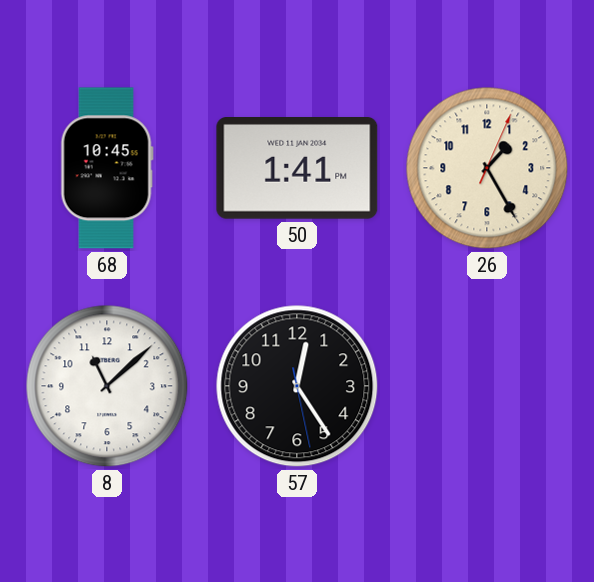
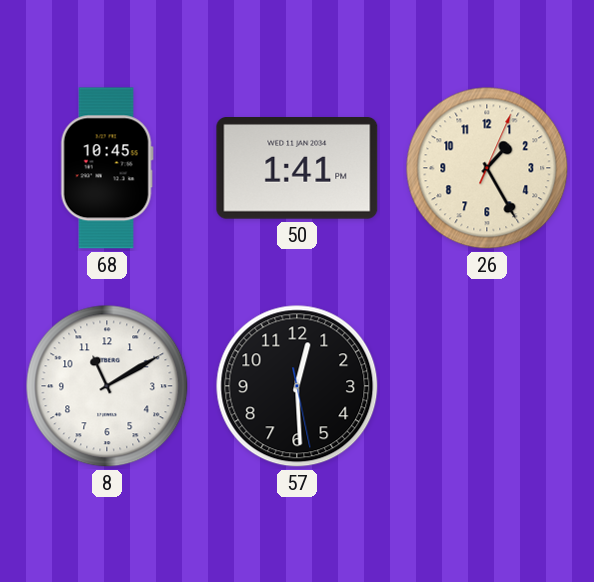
8: 11:08 -> 11:10
57: 12:24 -> 12:29
